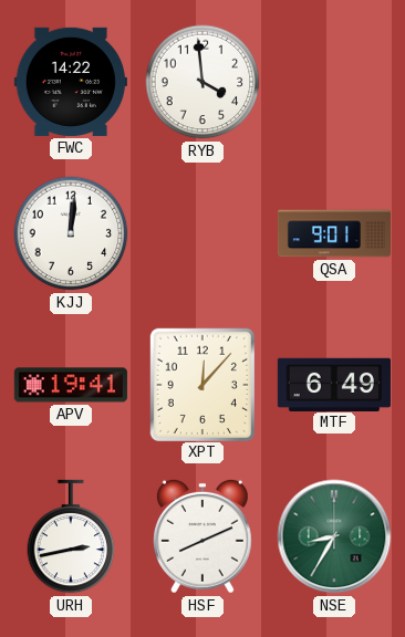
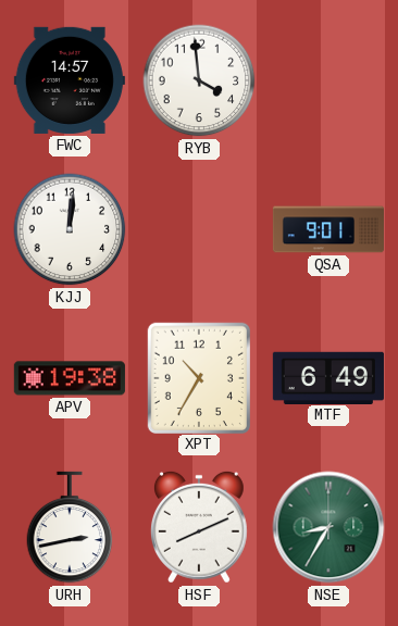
FWC: 14:22 -> 14:57
APV: 19:41 -> 19:38
XPT: 12:07 -> 10:35
